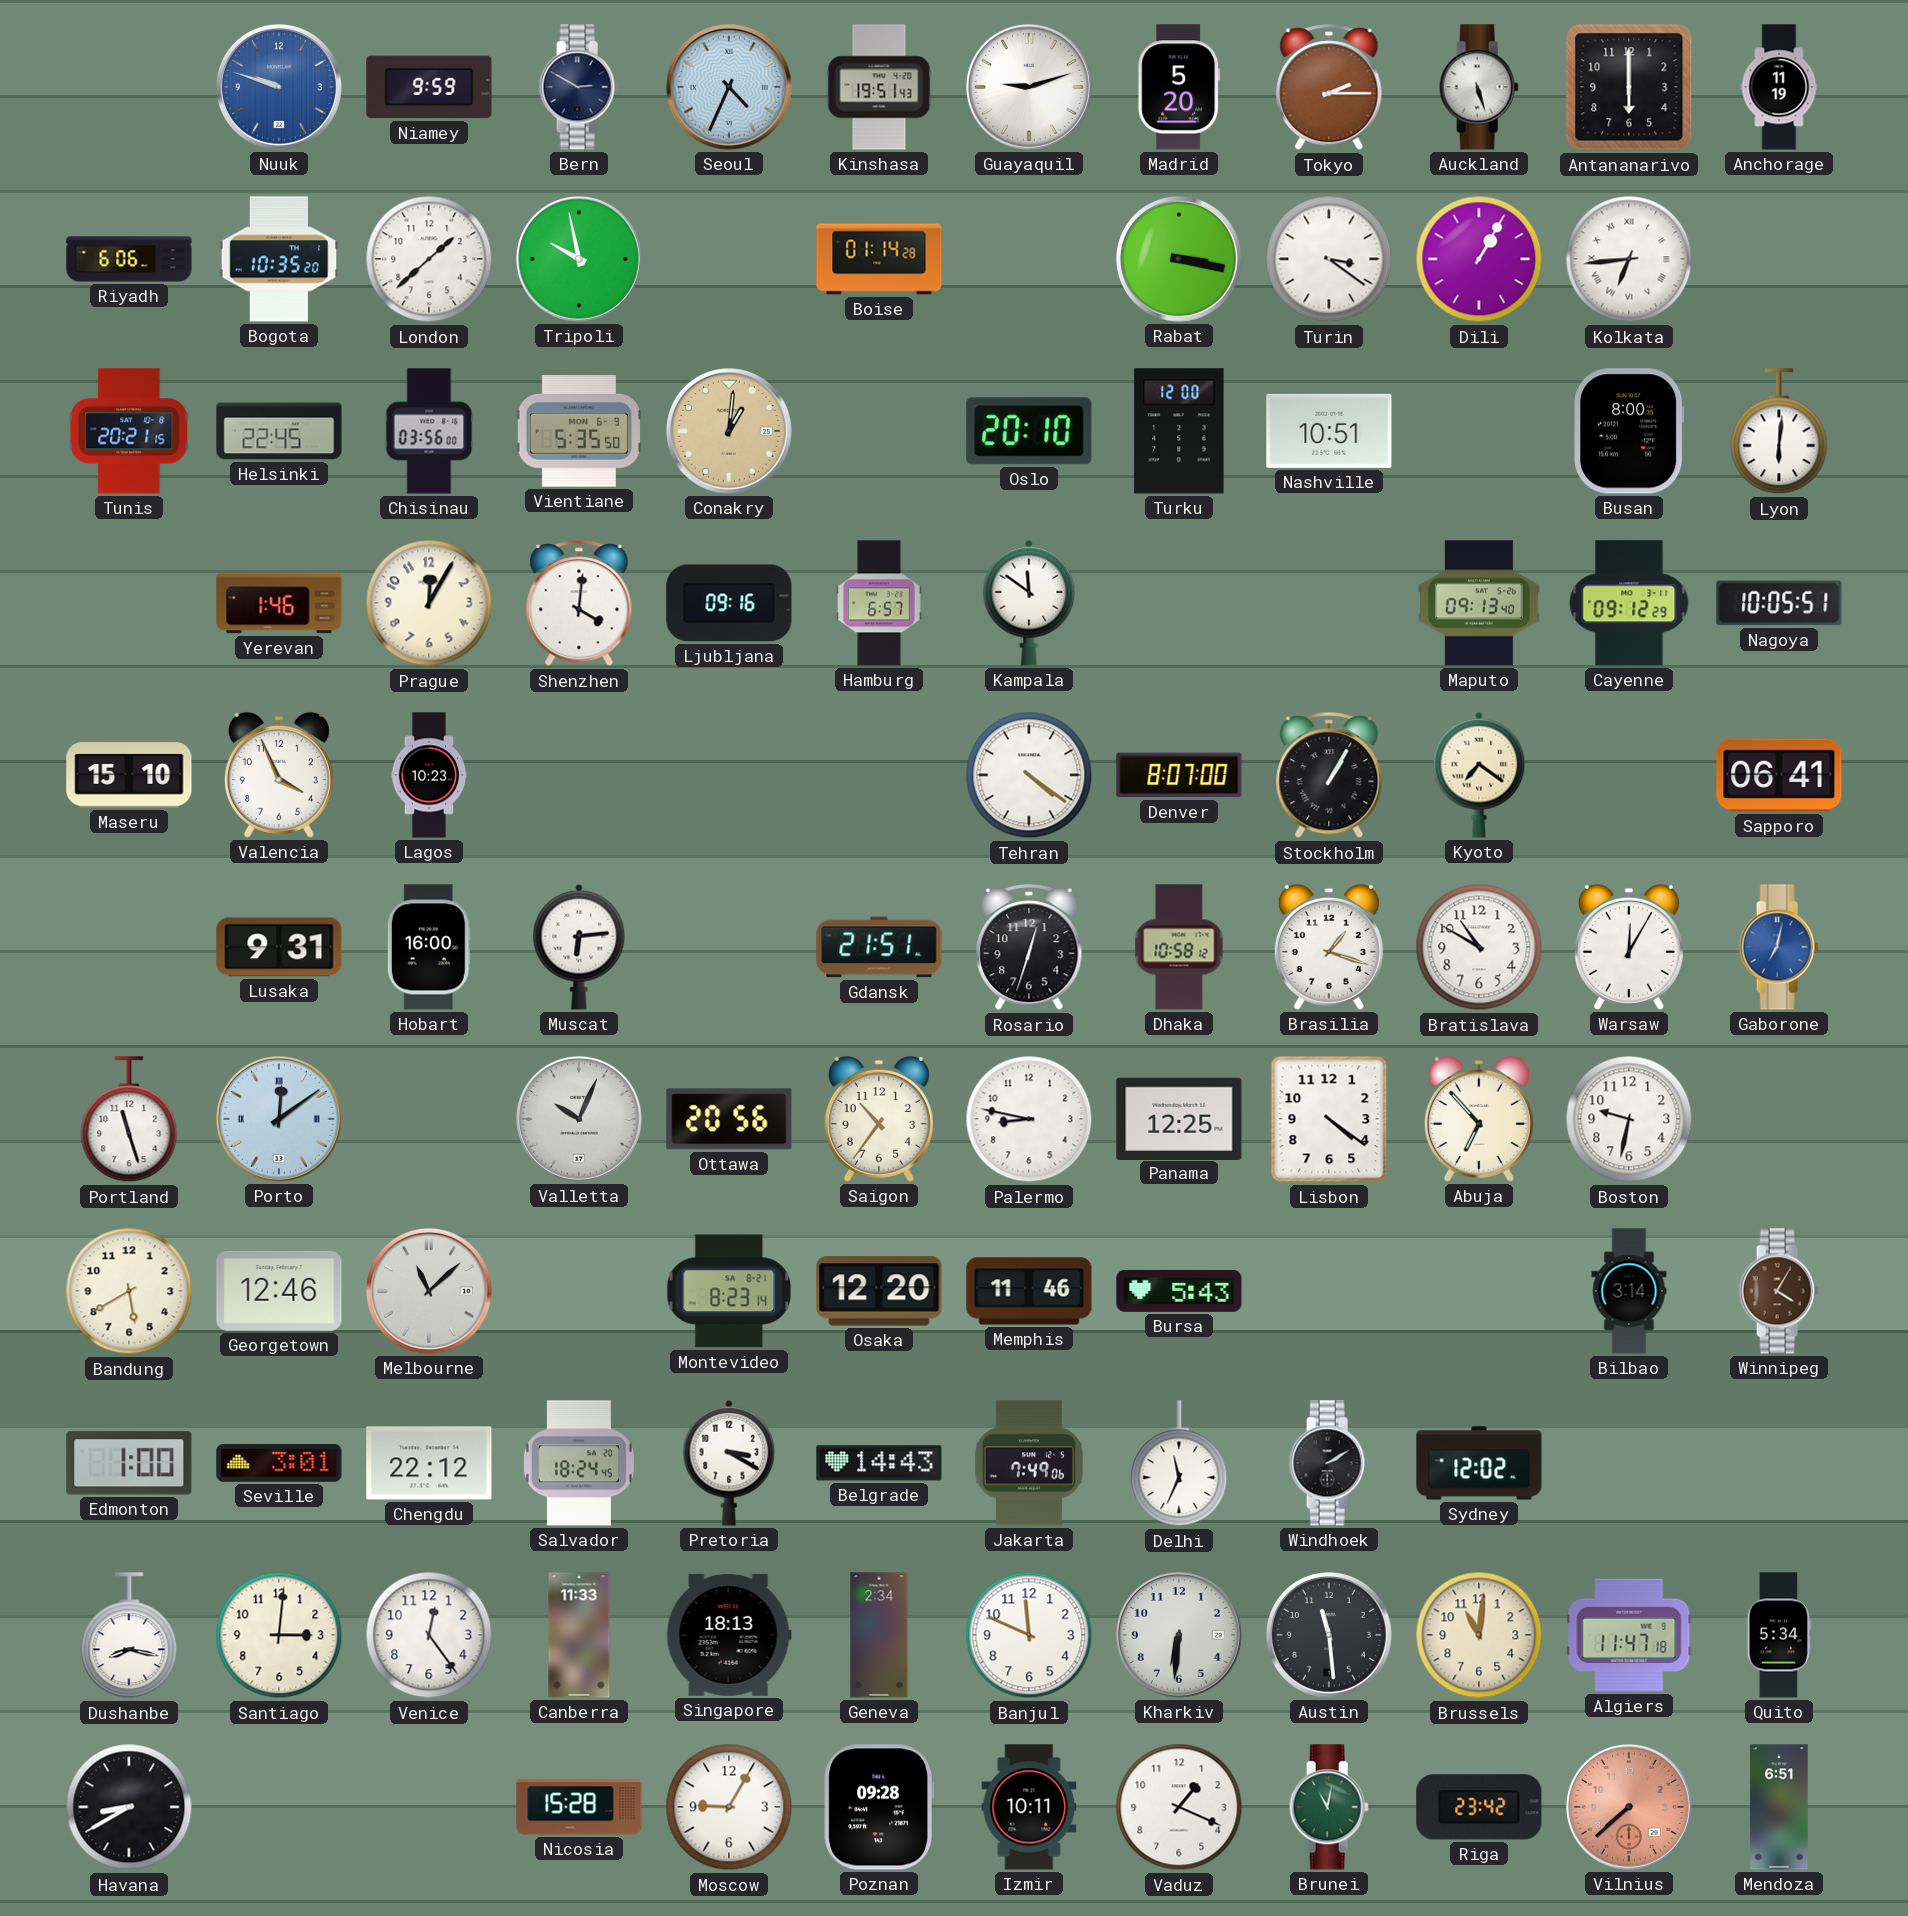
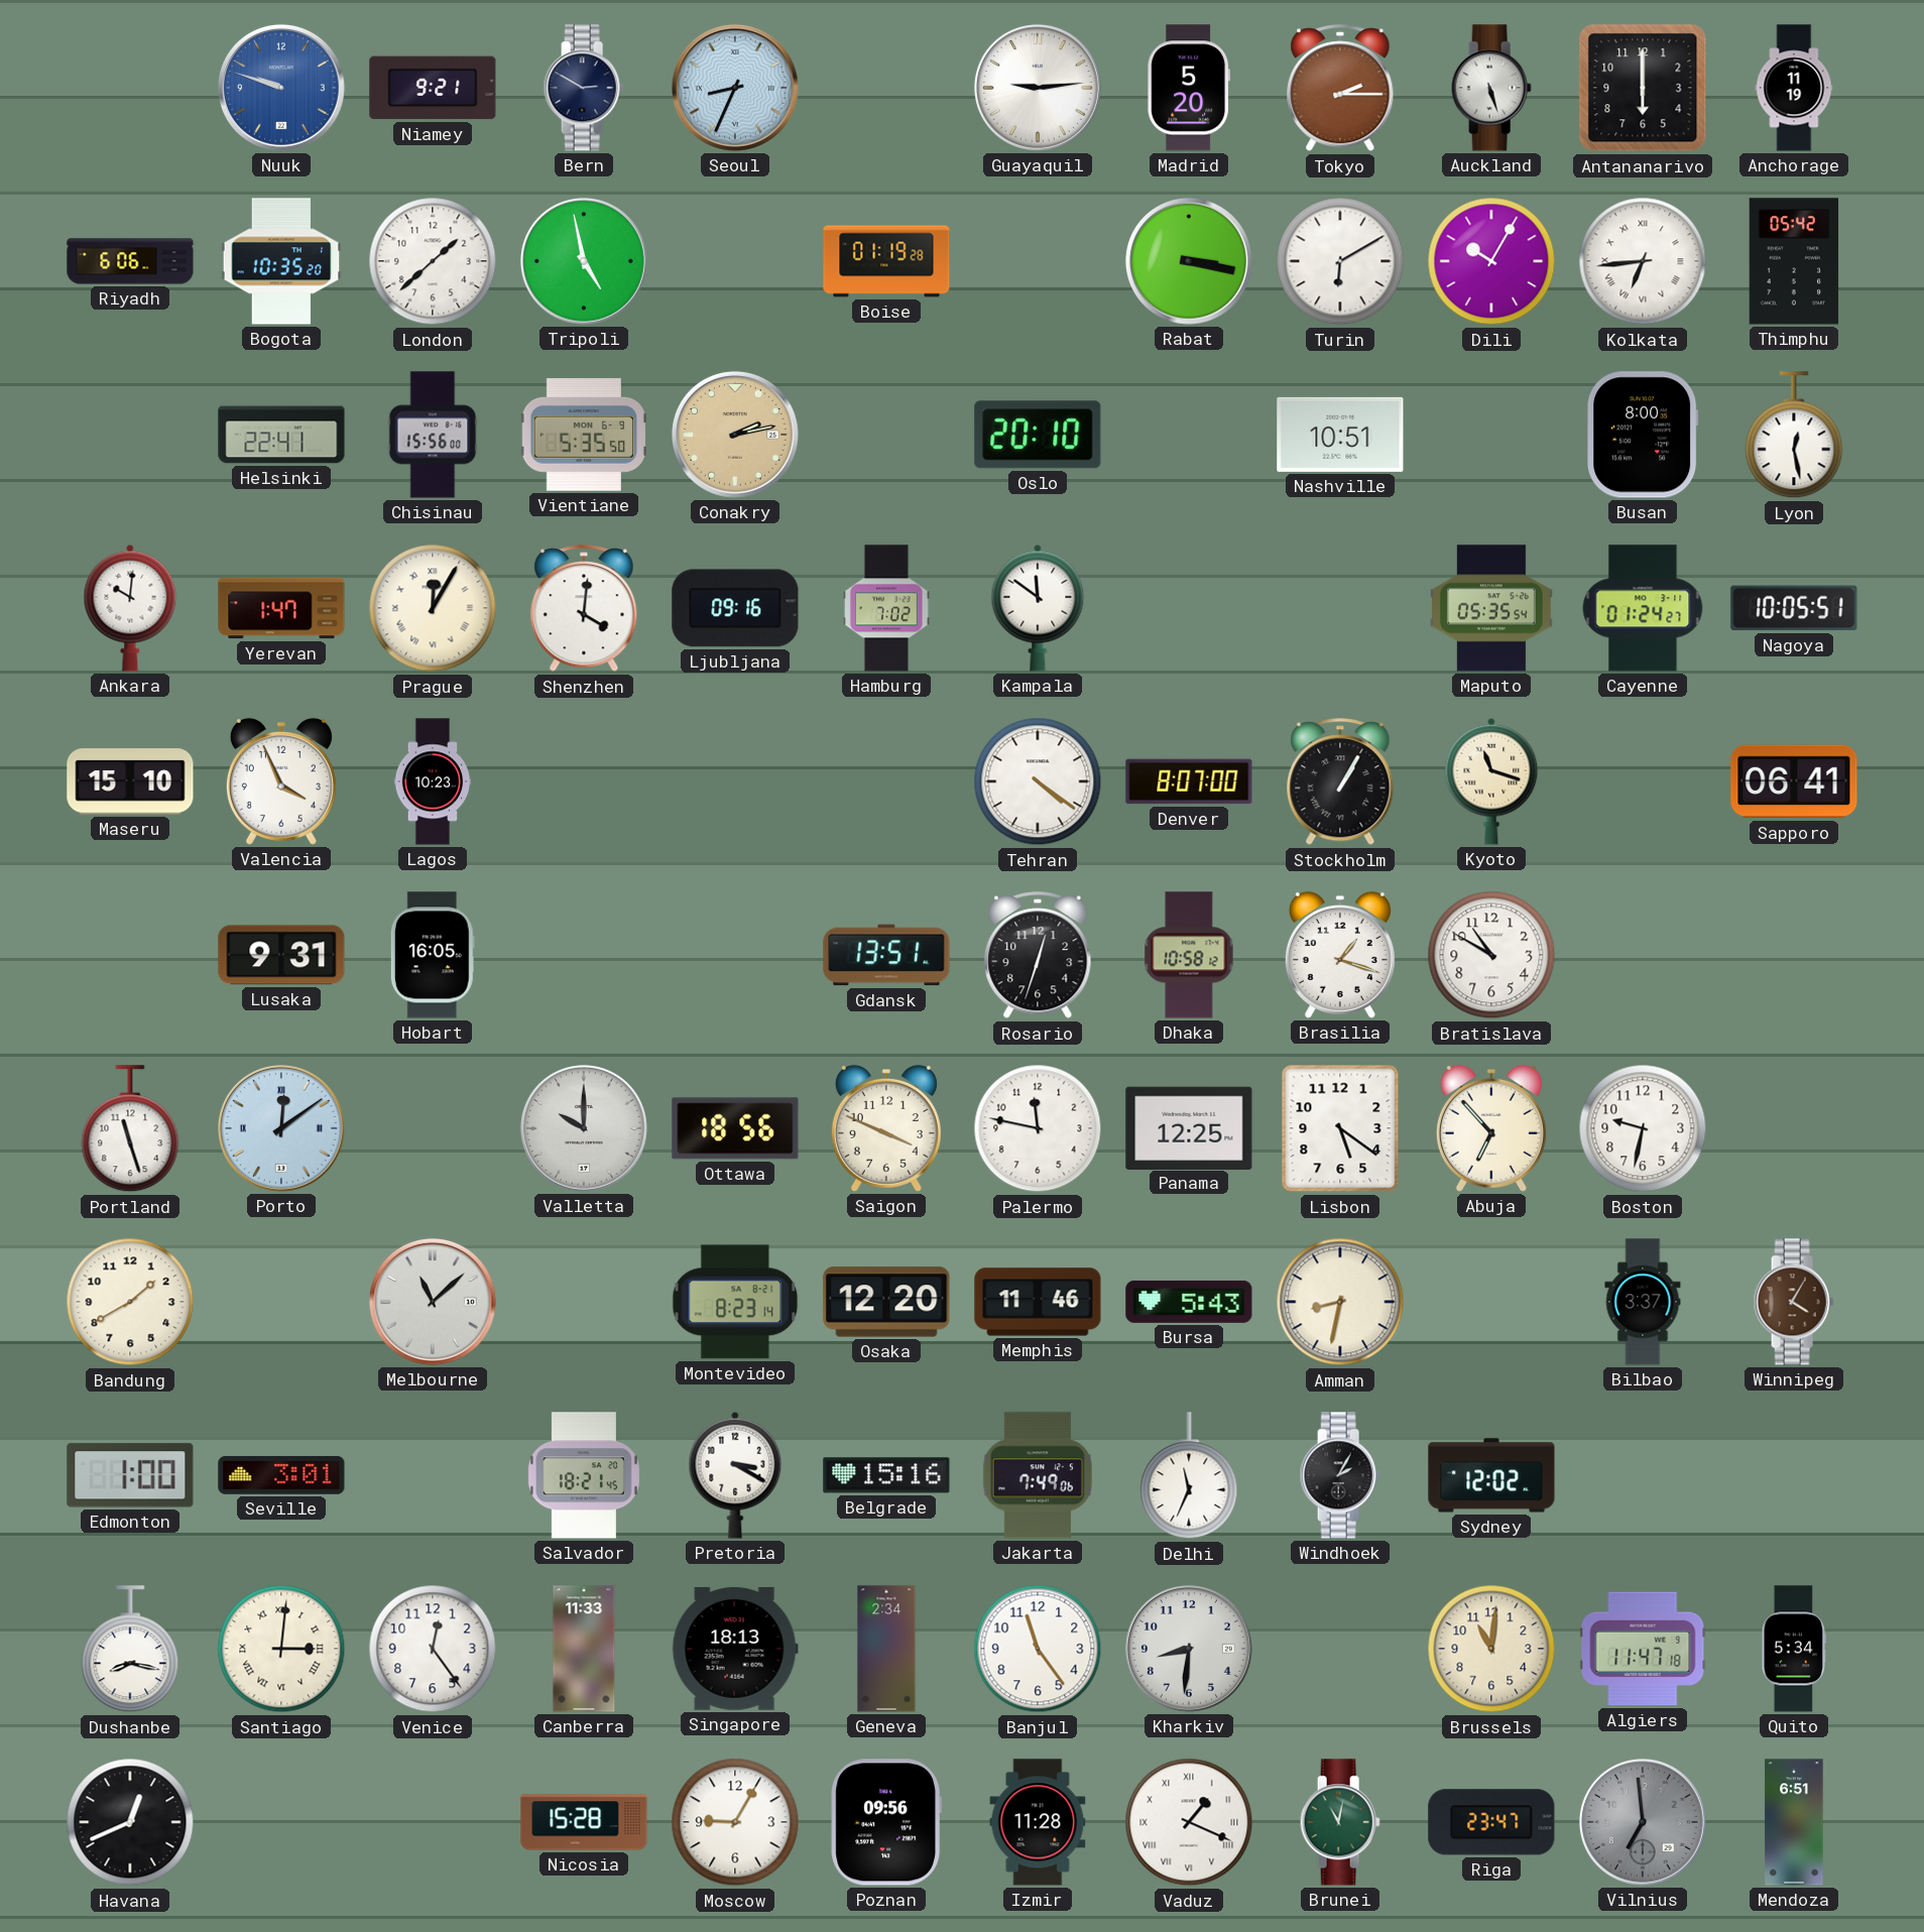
Niamey: 9:59 -> 9:21
Seoul: 4:34 -> 8:34
Kinshasa: 19:51 -> none
Guayaquil: 9:12 -> 9:14
Tripoli: 9:58 -> 4:58
Boise: 01:14 -> 01:19
Turin: 3:21 -> 6:10
Dili: 1:05 -> 10:05
Thimphu: none -> 05:42
Tunis: 20:21 -> none
Helsinki: 22:45 -> 22:41
Chisinau: 03:56 -> 15:56
Conakry: 1:01 -> 2:13
Turku: 12:00 -> none
Lyon: 6:01 -> 12:28
Ankara: none -> 10:01
Yerevan: 1:46 -> 1:47
Prague numerals: Arabic -> Roman
Hamburg: 6:57 -> 7:02
Maputo: 09:13 -> 05:35
Cayenne: 09:12 -> 01:24
Kyoto: 7:21 -> 11:18
Hobart: 16:00 -> 16:05
Muscat: 6:14 -> none
Gdansk: 21:51 -> 13:51
Warsaw: 12:05 -> none
Gaborone: 7:02 -> none
Valletta: 10:04 -> 10:00
Ottawa: 20:56 -> 18:56
Saigon: 10:36 -> 3:49
Palermo: 8:47 -> 11:47
Lisbon: 4:21 -> 5:21
Bandung: 5:40 -> 1:40
Georgetown: 12:46 -> none
Amman: none -> 8:32
Bilbao: 3:14 -> 3:37
Chengdu: 22:12 -> none
Salvador: 18:24 -> 18:21
Belgrade: 14:43 -> 15:16
Windhoek: 2:10 -> 2:05
Santiago numerals: Arabic -> Roman
Banjul: 11:49 -> 11:24
Kharkiv: 6:31 -> 8:31
Austin: 11:29 -> none
Havana: 8:40 -> 12:41
Poznan: 09:28 -> 09:56
Izmir: 10:11 -> 11:28
Vaduz numerals: Arabic -> Roman
Riga: 23:42 -> 23:47
Vilnius: 7:38 -> 6:59
Vilnius dial: salmon -> grey
